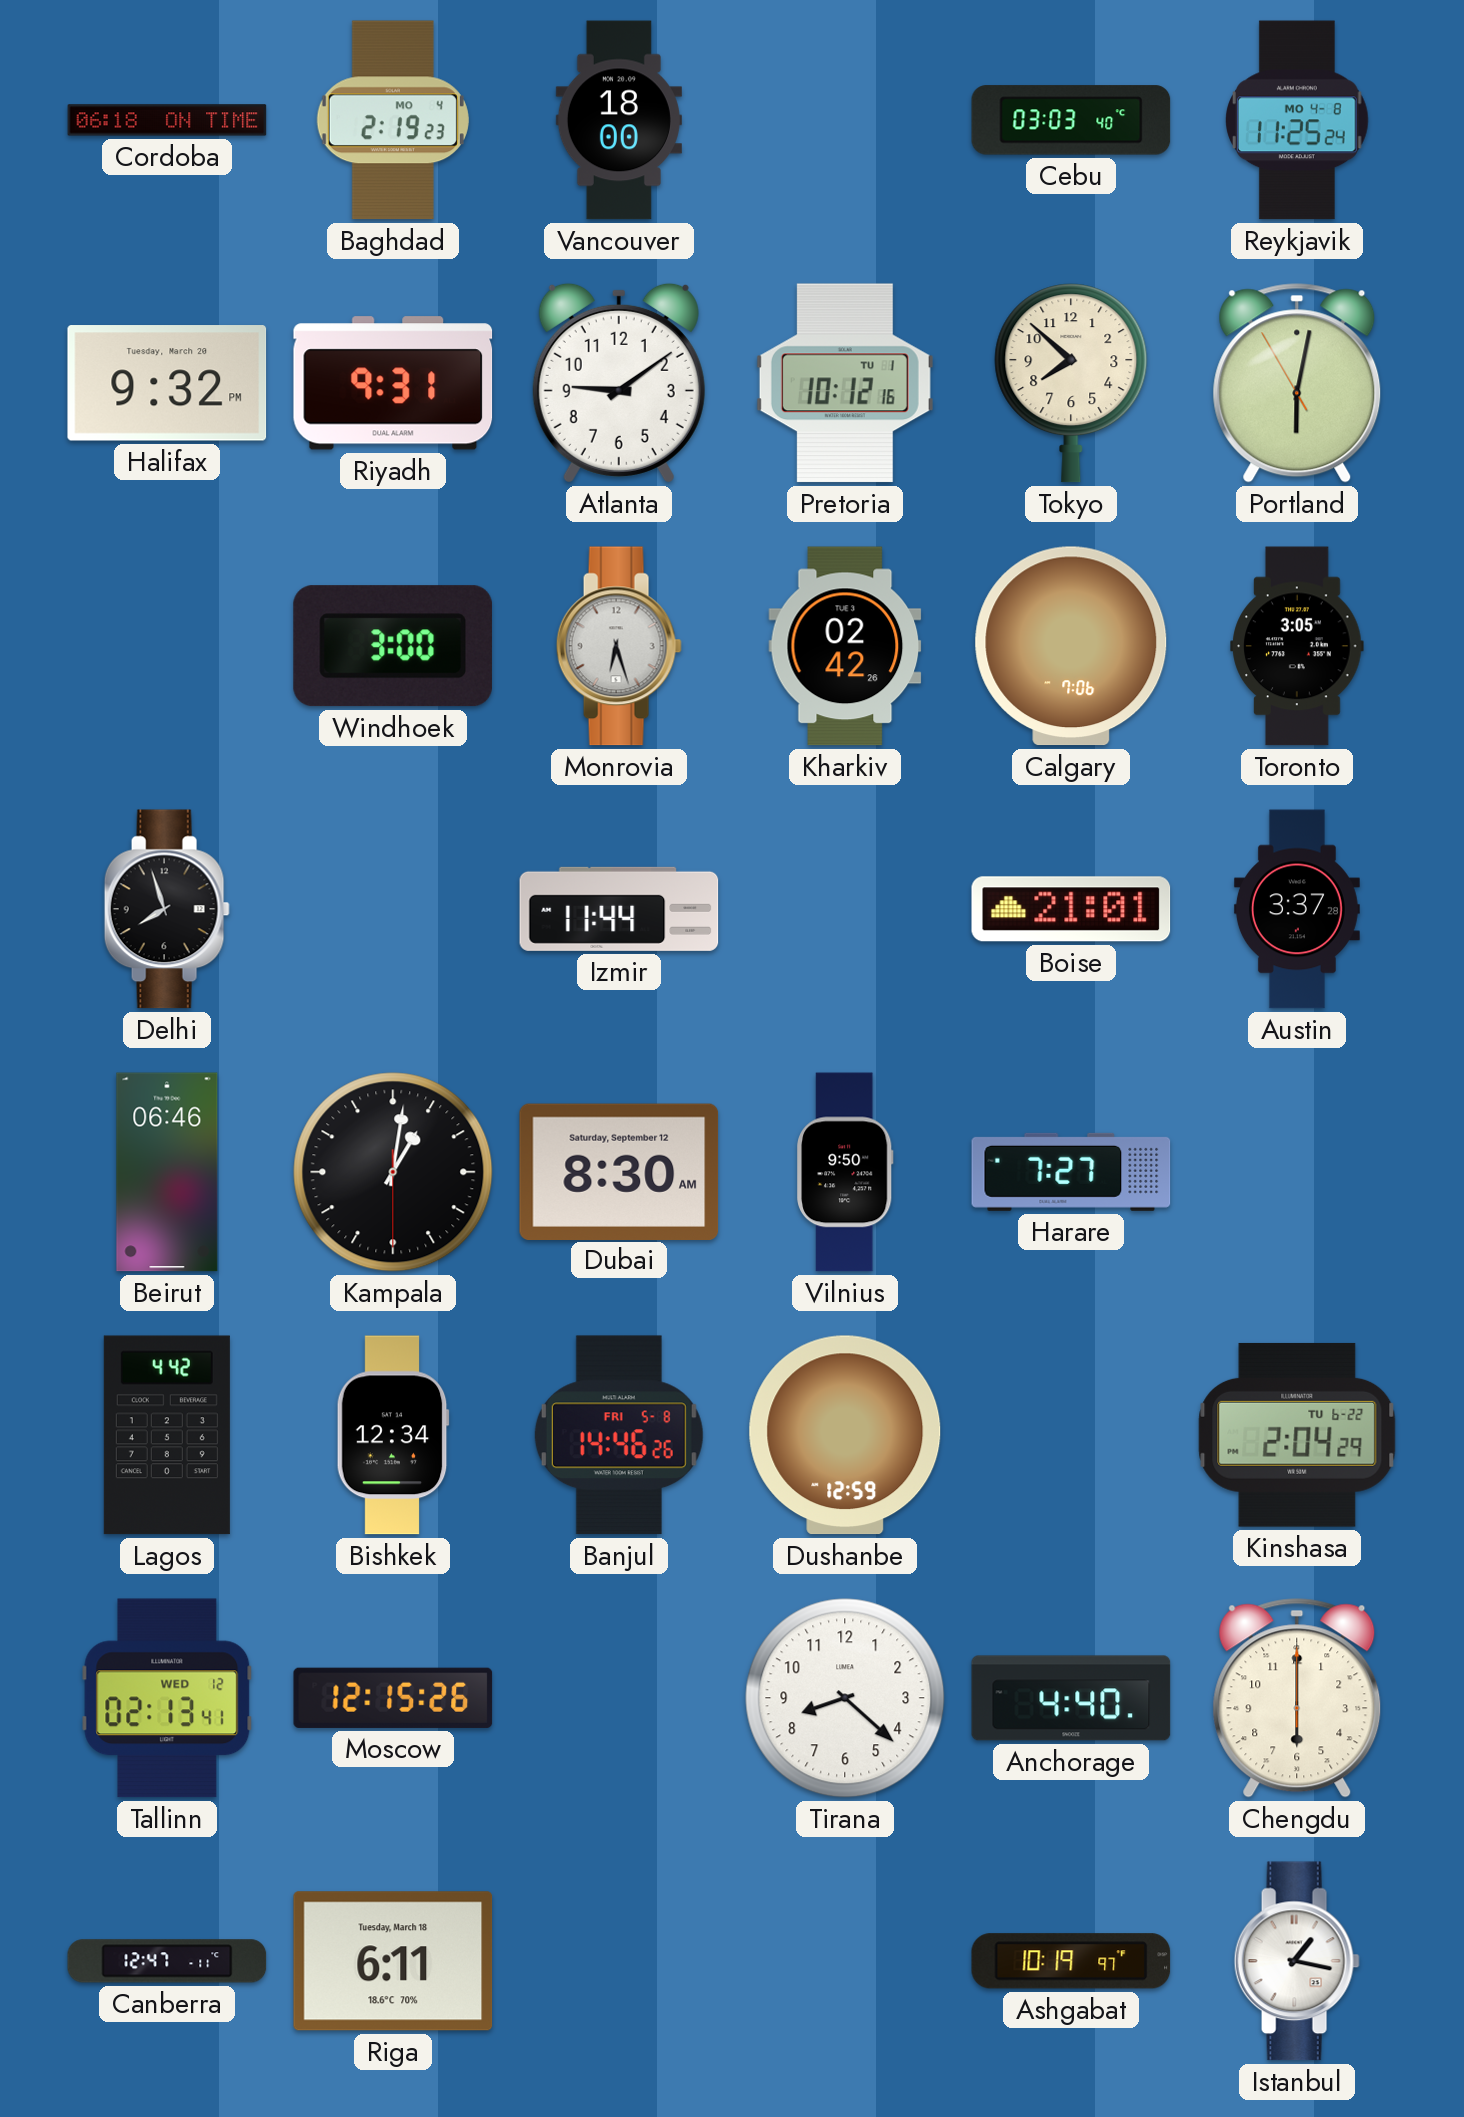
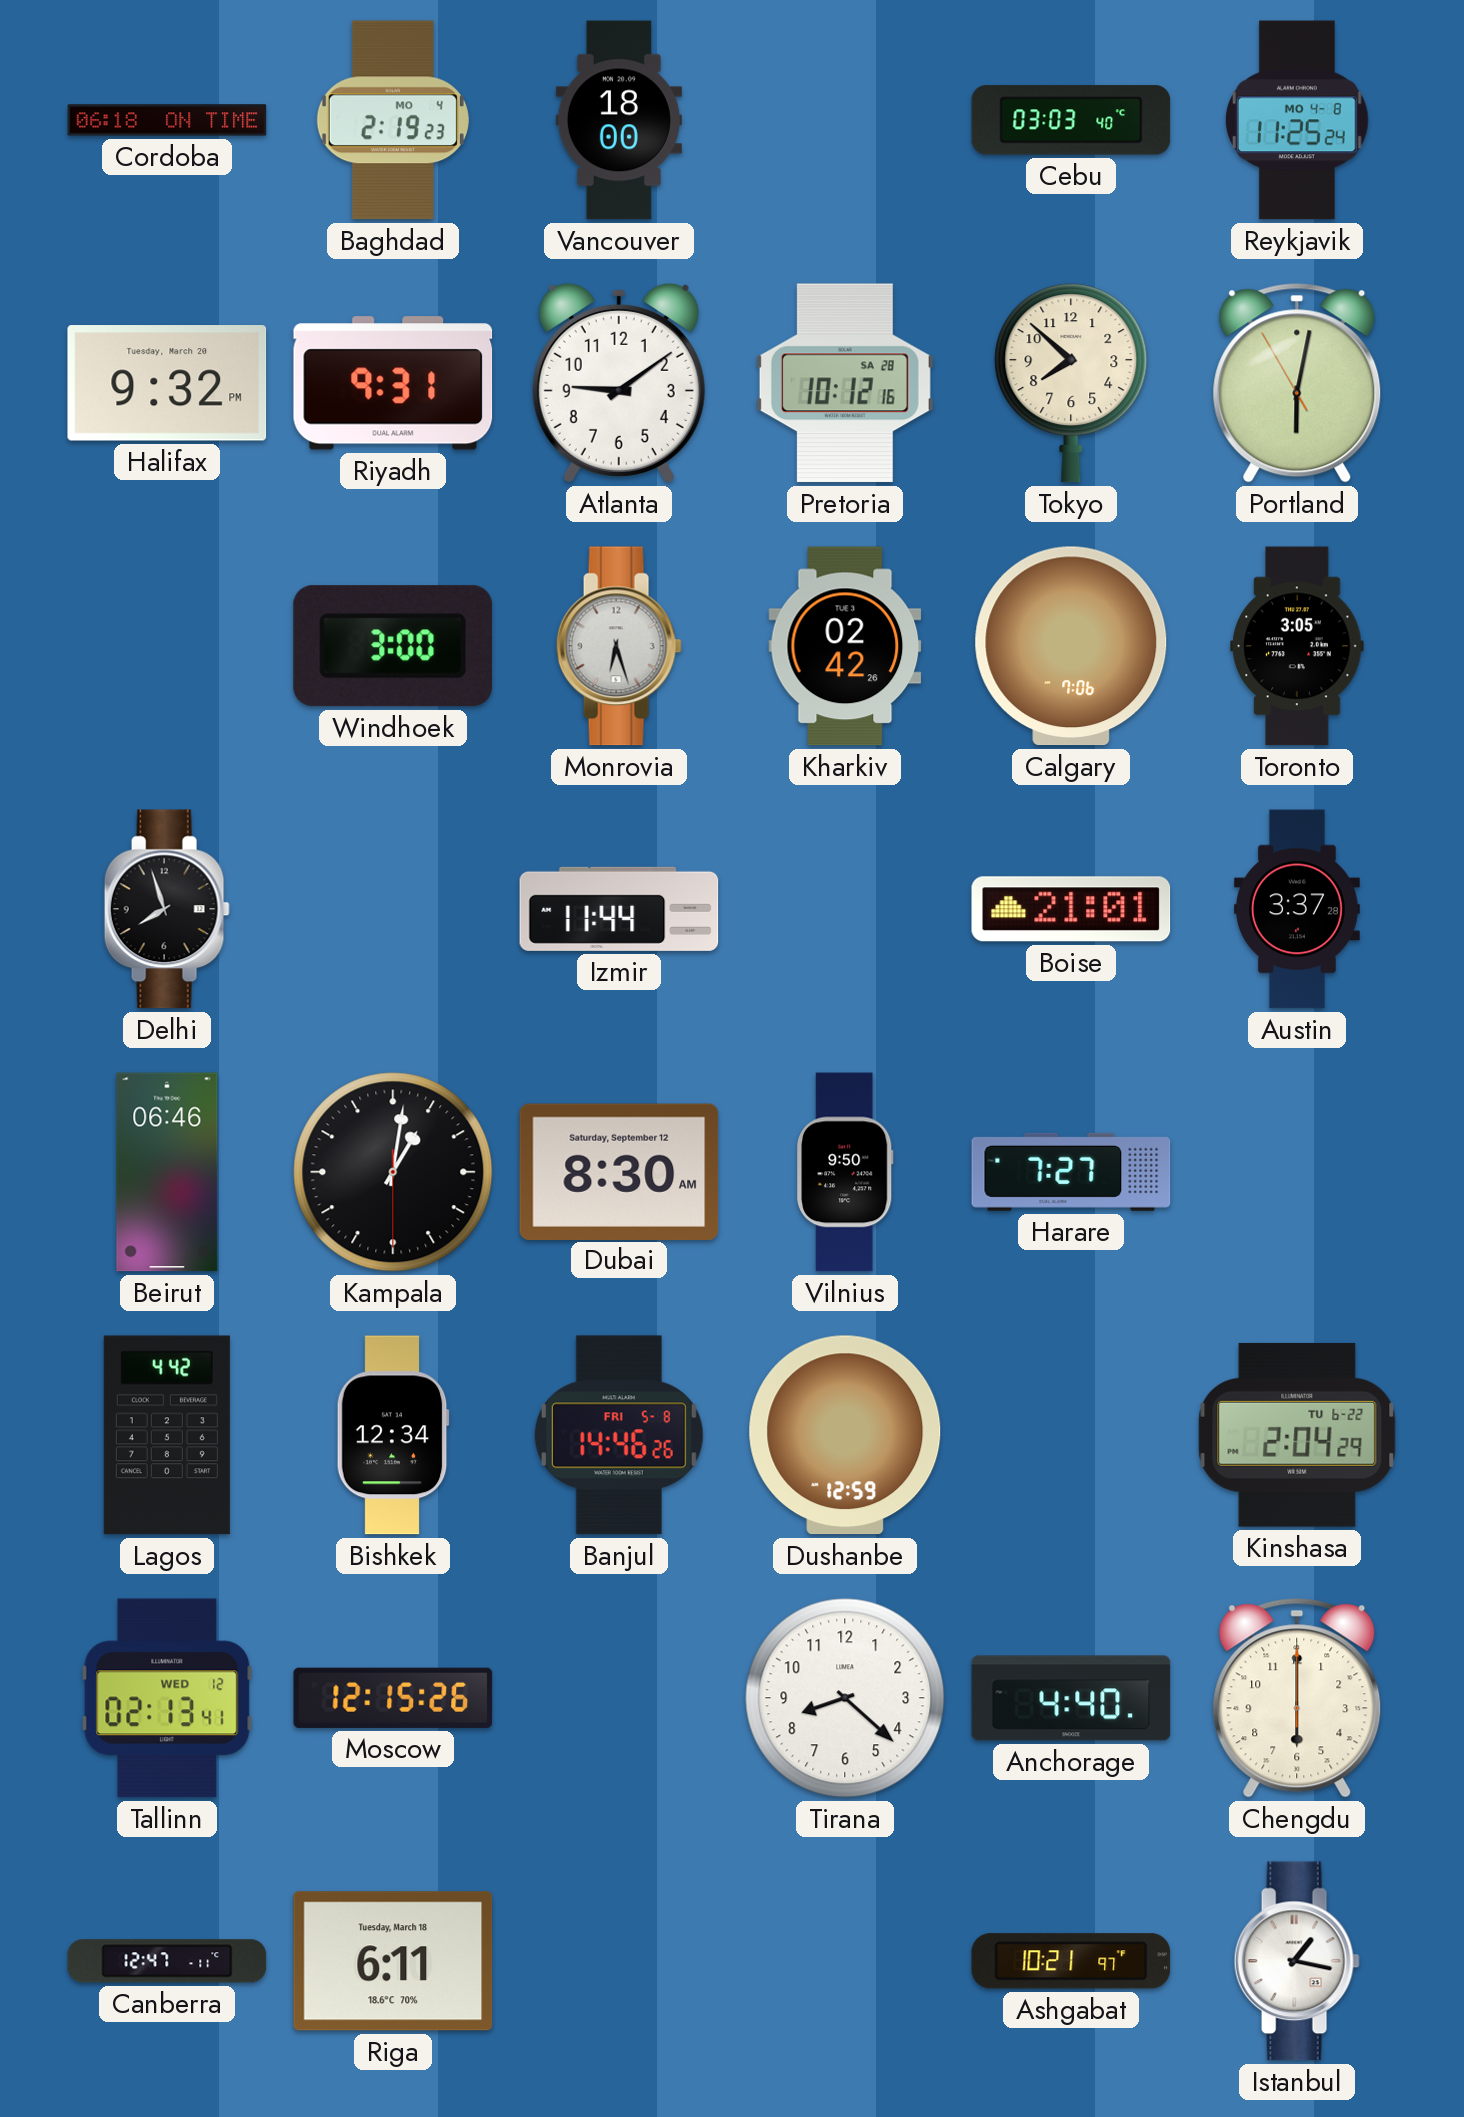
Pretoria date: TU 1 -> SA 28
Ashgabat: 10:19 -> 10:21
